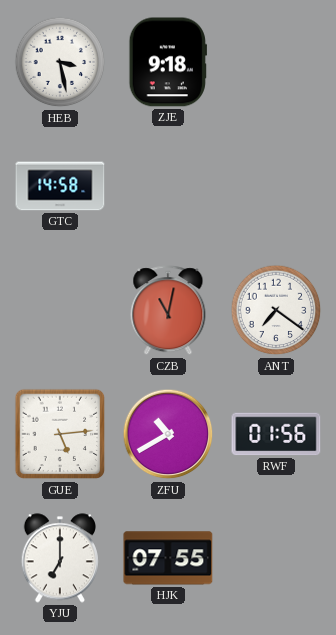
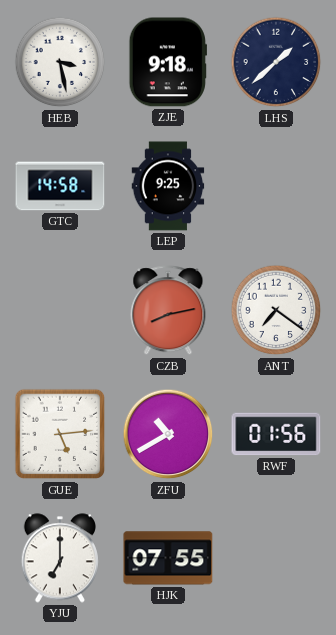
LHS: none -> 1:38
LEP: none -> 9:25
CZB: 11:02 -> 8:13
